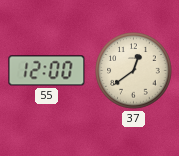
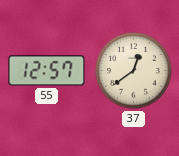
55: 12:00 -> 12:57
